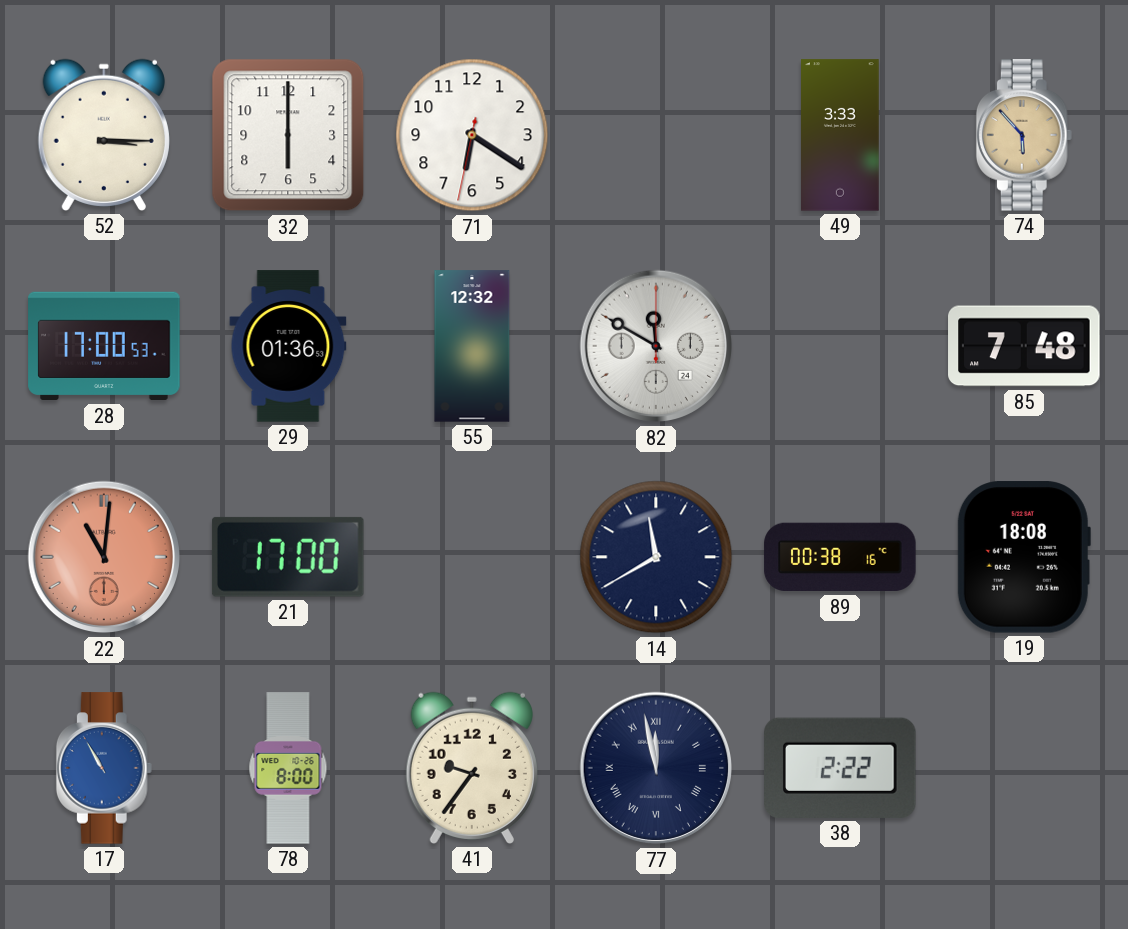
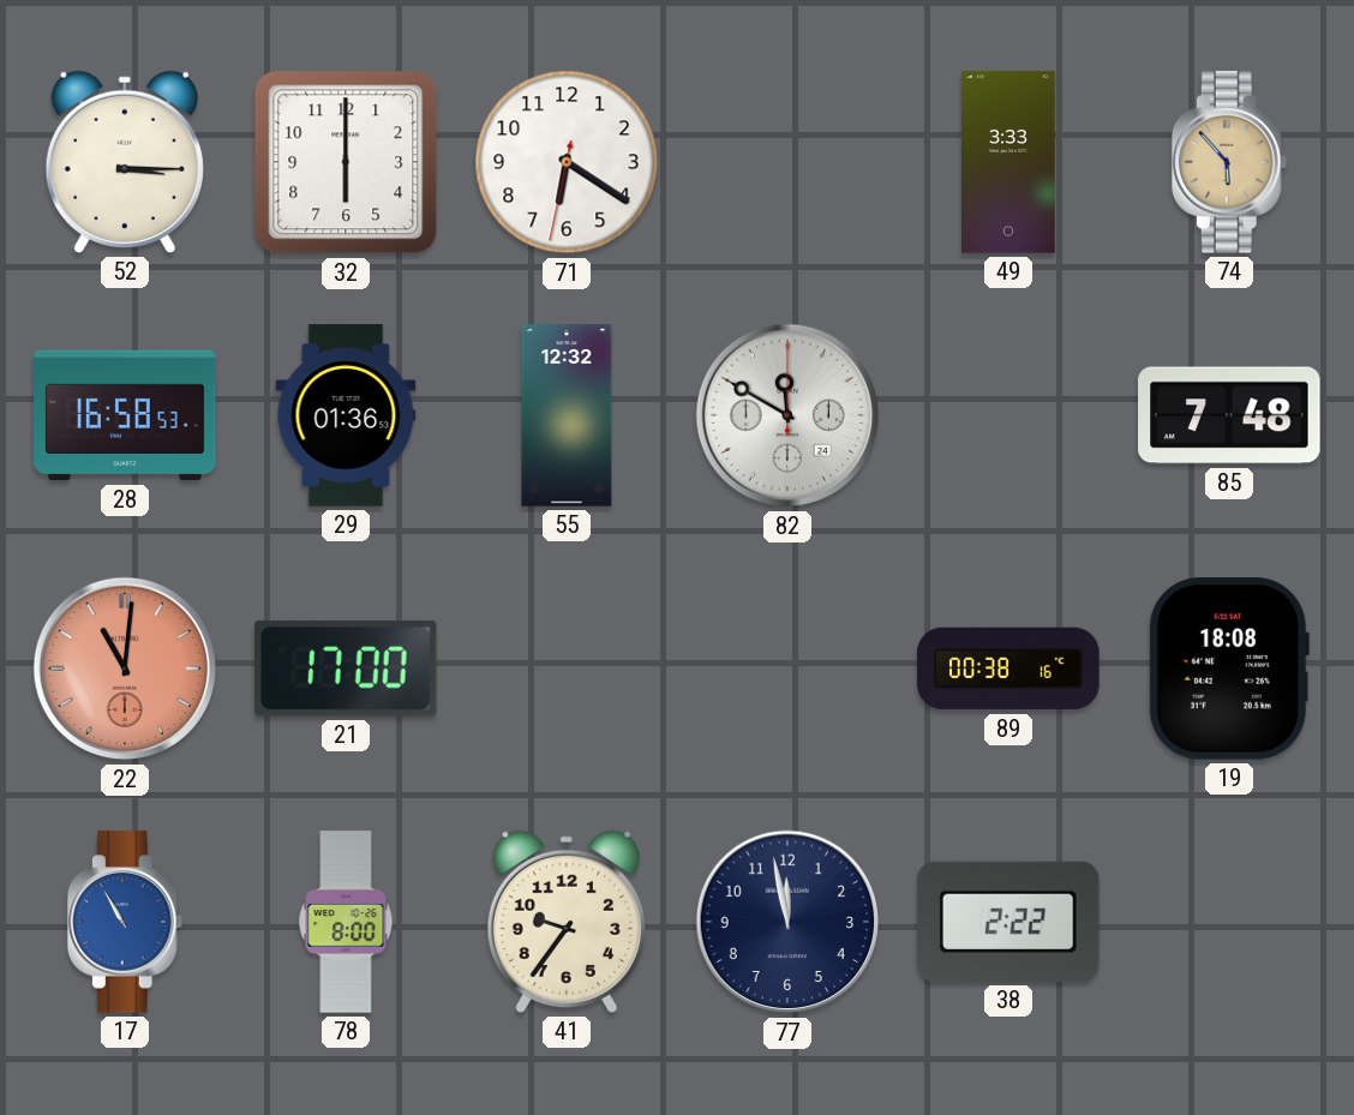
28: 17:00 -> 16:58
14: 11:40 -> none
77 numerals: Roman -> Arabic
